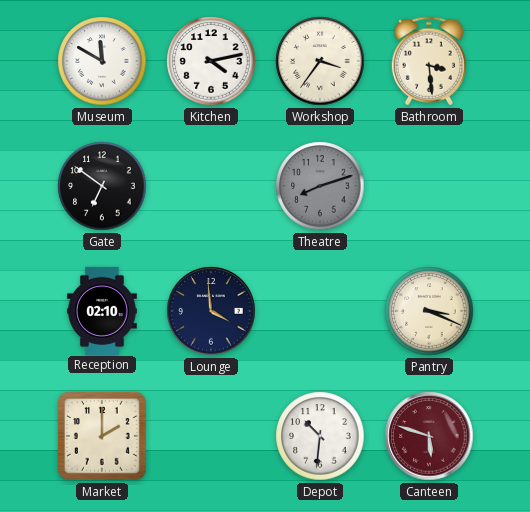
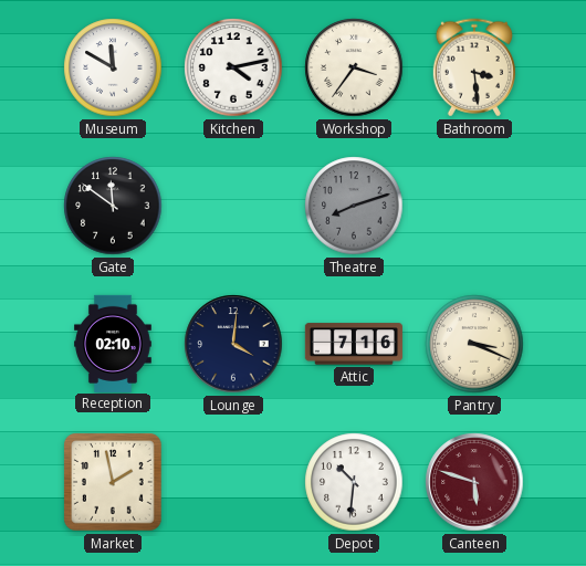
Gate: 6:51 -> 11:51
Lounge: 3:59 -> 4:01
Attic: none -> 7:16
Market: 2:00 -> 1:58
